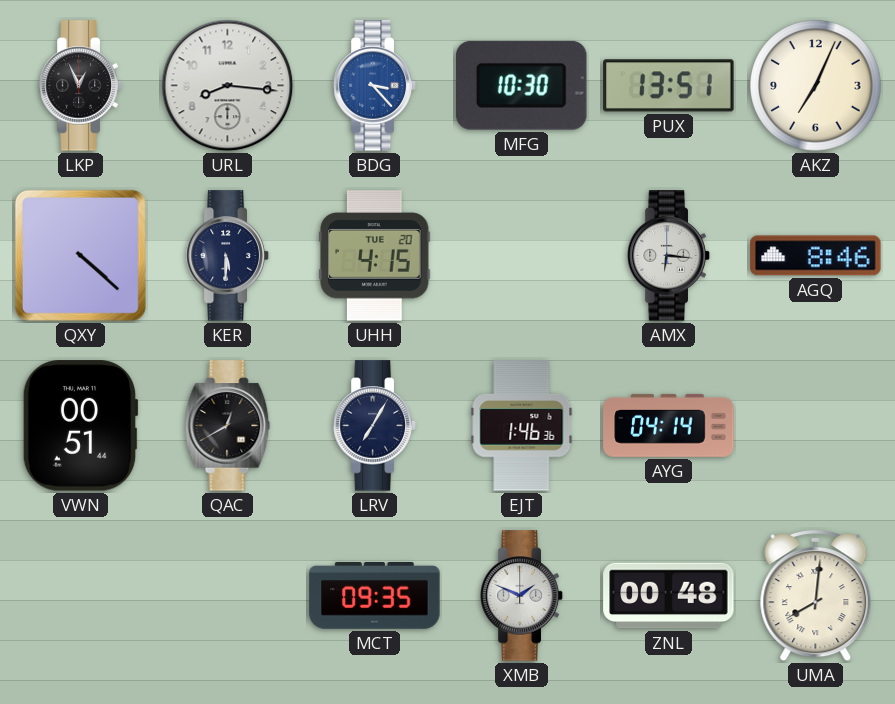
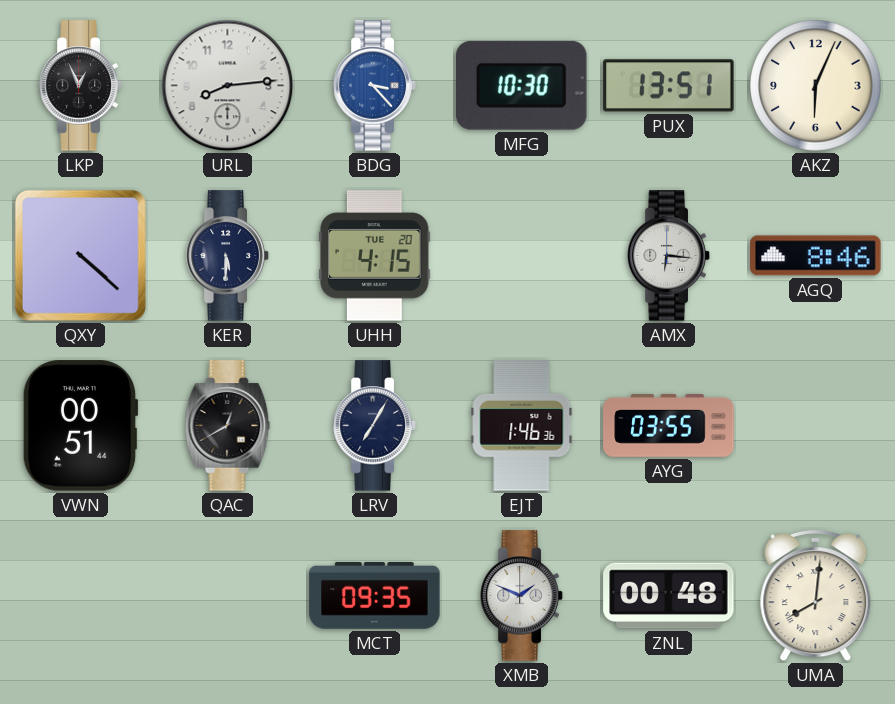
URL: 8:16 -> 8:14
AKZ: 7:04 -> 6:04
AYG: 04:14 -> 03:55
